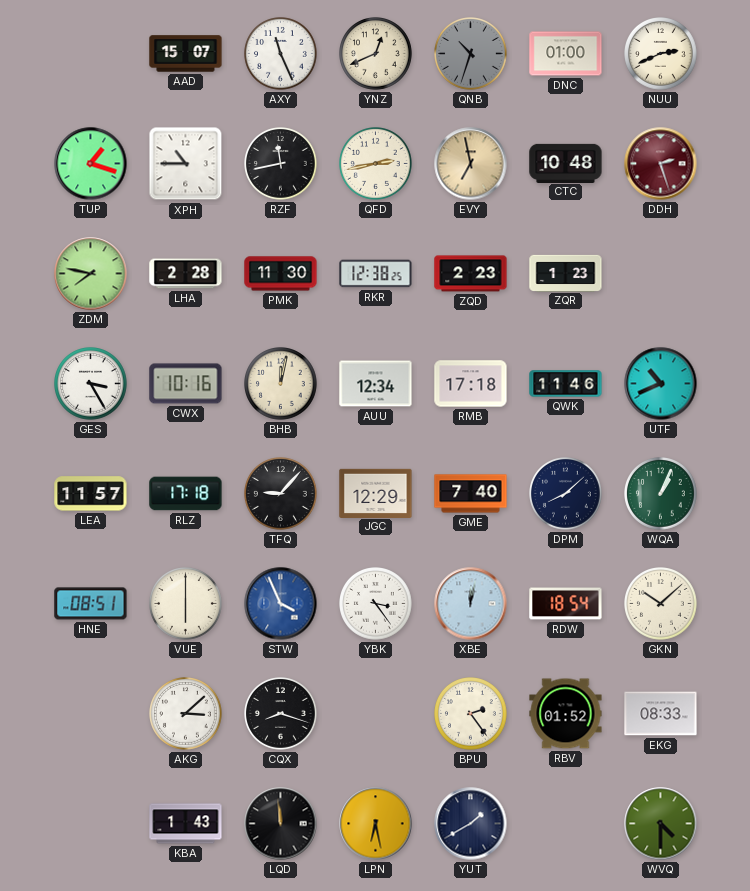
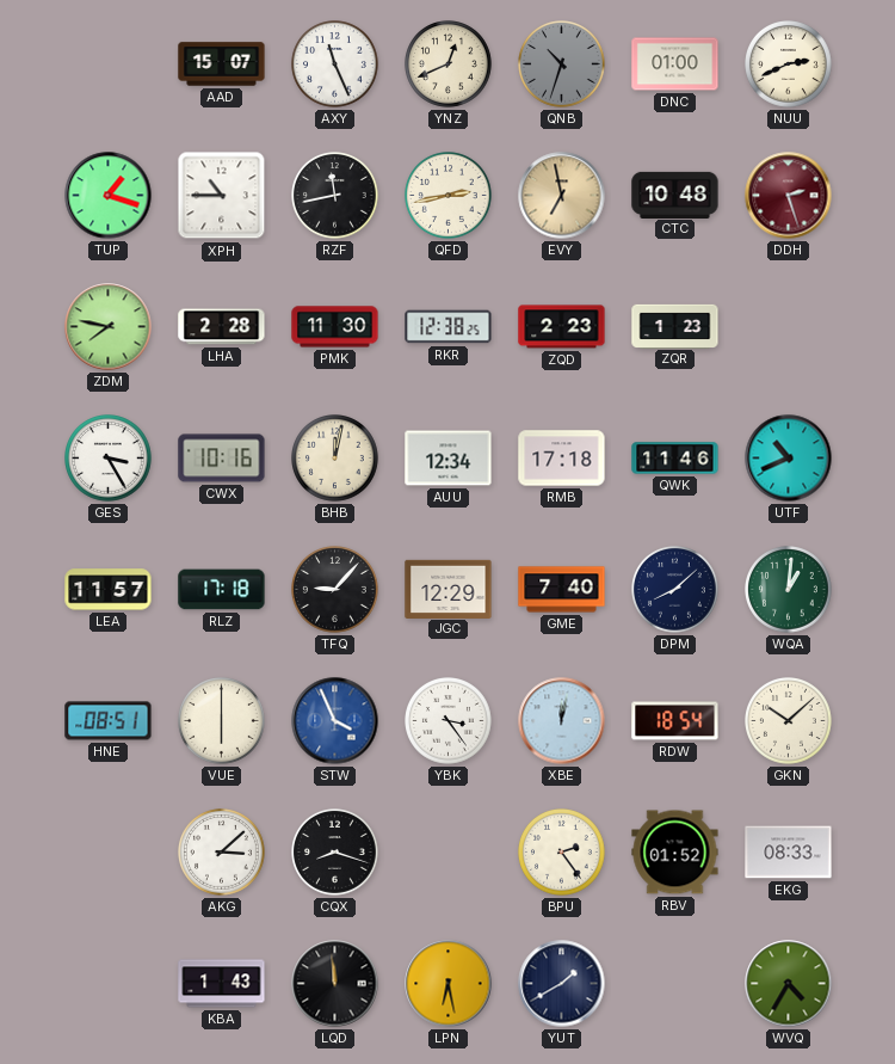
WQA: 1:04 -> 1:01
WVQ: 4:30 -> 4:35
